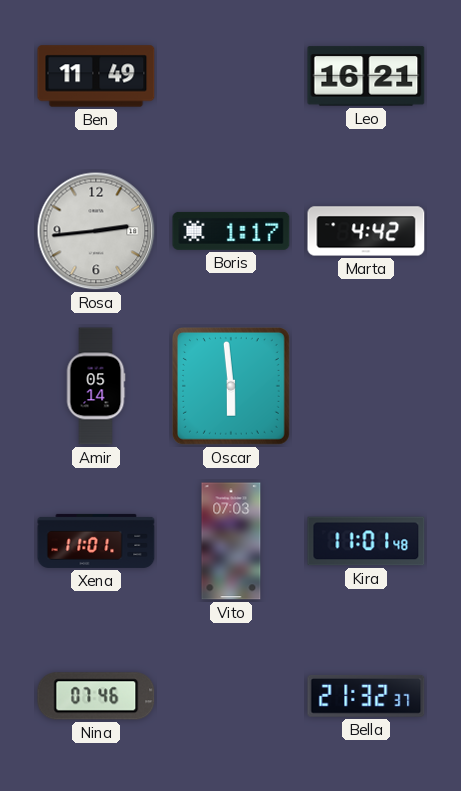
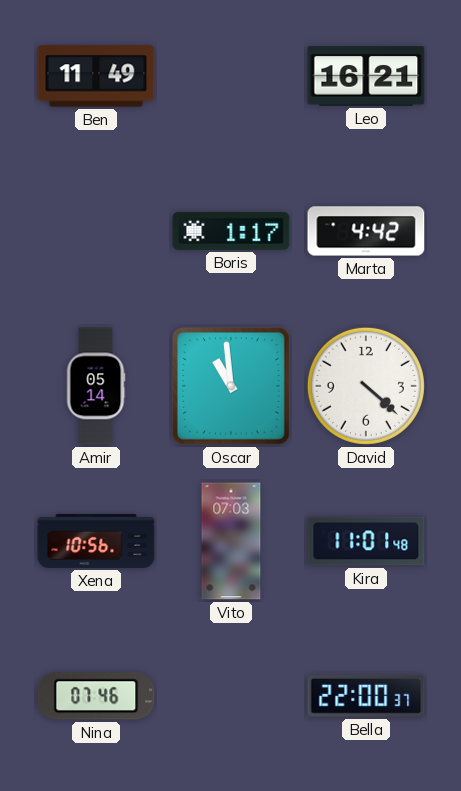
Rosa: 2:44 -> none
Oscar: 5:59 -> 10:59
David: none -> 4:22
Xena: 11:01 -> 10:56
Bella: 21:32 -> 22:00
